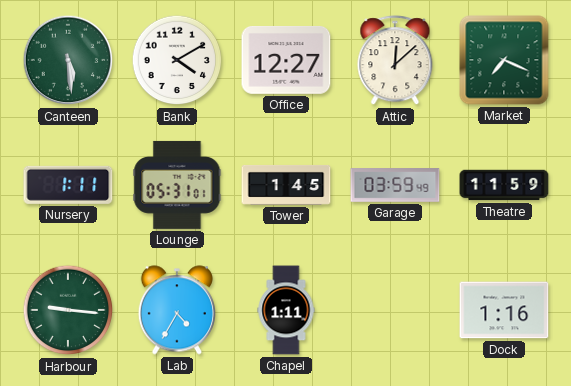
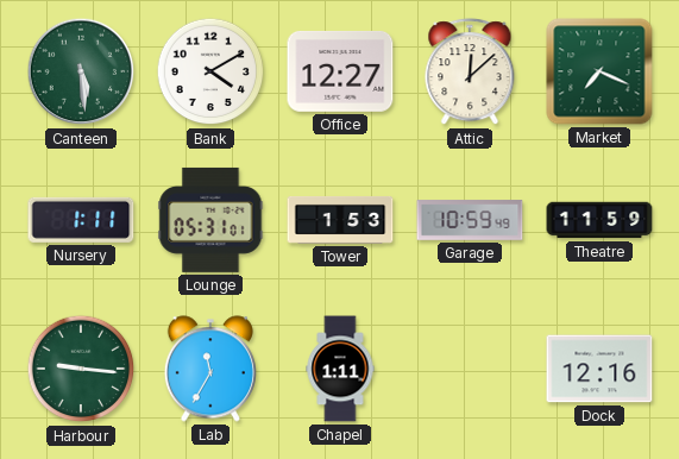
Tower: 1:45 -> 1:53
Garage: 03:59 -> 10:59
Lab: 4:35 -> 11:35
Dock: 1:16 -> 12:16
